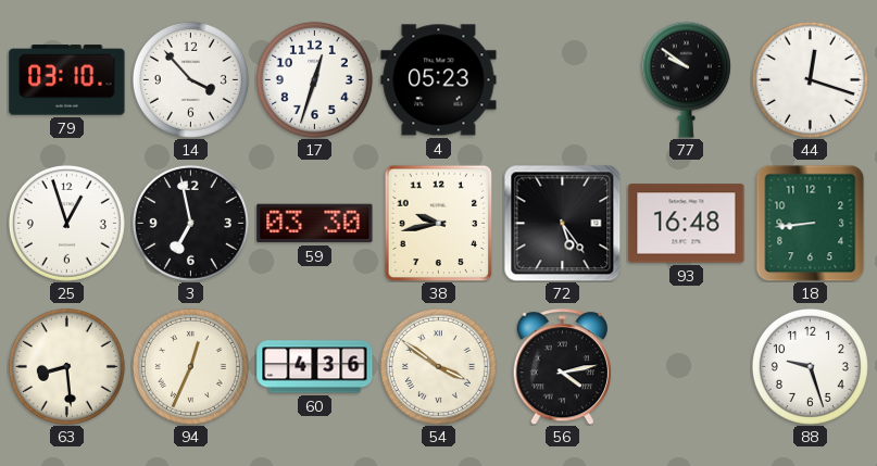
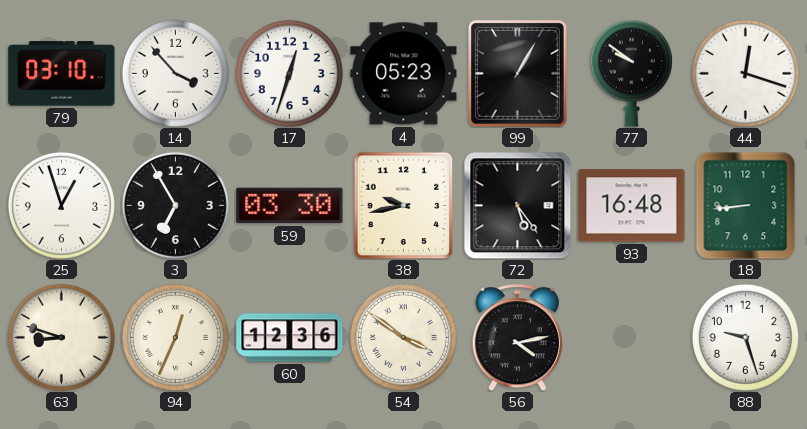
99: none -> 1:05
3: 6:58 -> 6:55
63: 8:29 -> 8:48
60: 4:36 -> 12:36
